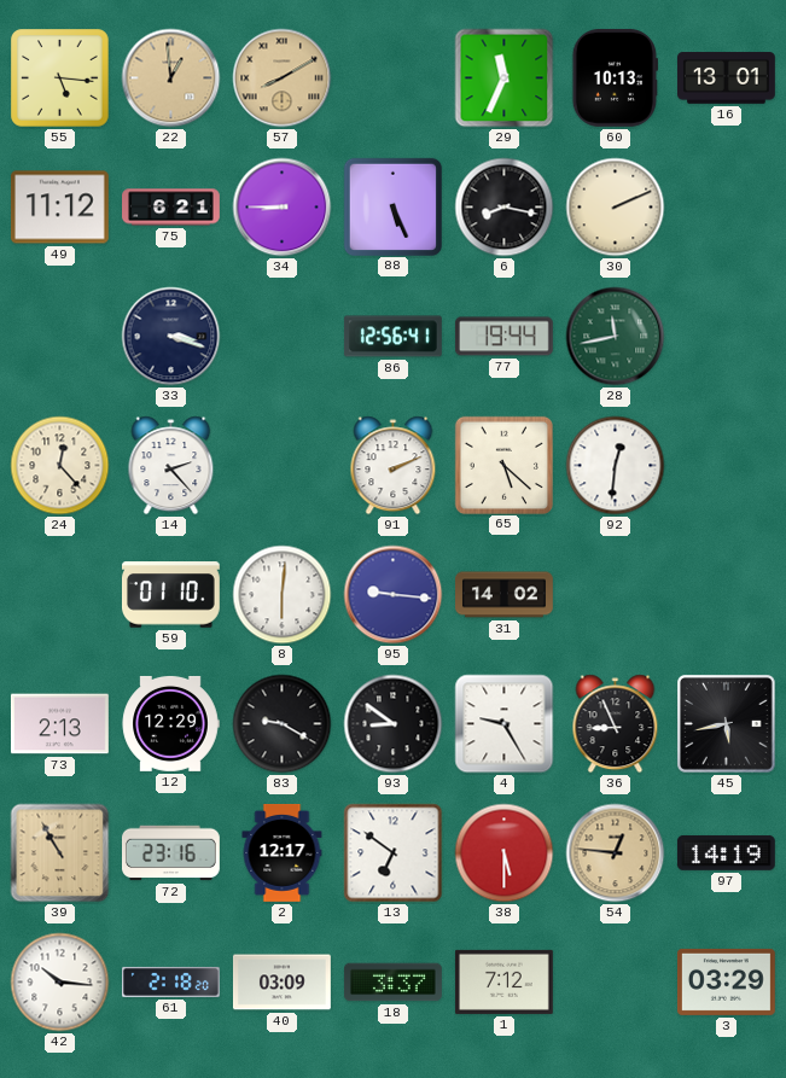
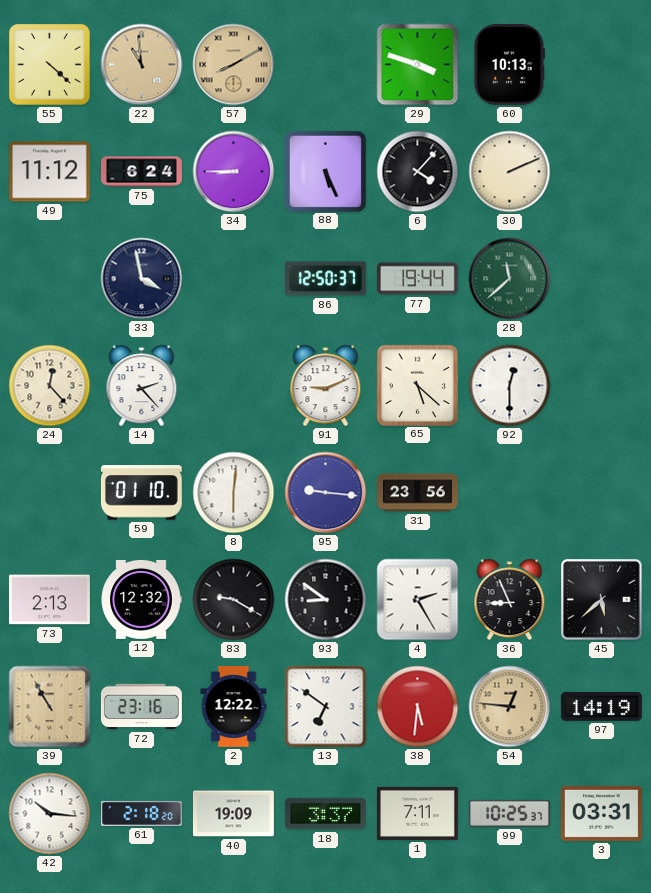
55: 5:16 -> 4:22
22: 12:59 -> 10:59
29: 11:34 -> 3:48
16: 13:01 -> none
75: 6:21 -> 6:24
6: 8:17 -> 4:07
33: 3:18 -> 3:58
86: 12:56 -> 12:50
28: 11:43 -> 11:38
91: 2:11 -> 9:11
92: 12:31 -> 12:30
31: 14:02 -> 23:56
12: 12:29 -> 12:32
4: 9:25 -> 2:25
45: 5:43 -> 5:38
2: 12:17 -> 12:22
38: 5:30 -> 5:31
40: 03:09 -> 19:09
1: 7:12 -> 7:11
99: none -> 10:25
3: 03:29 -> 03:31
